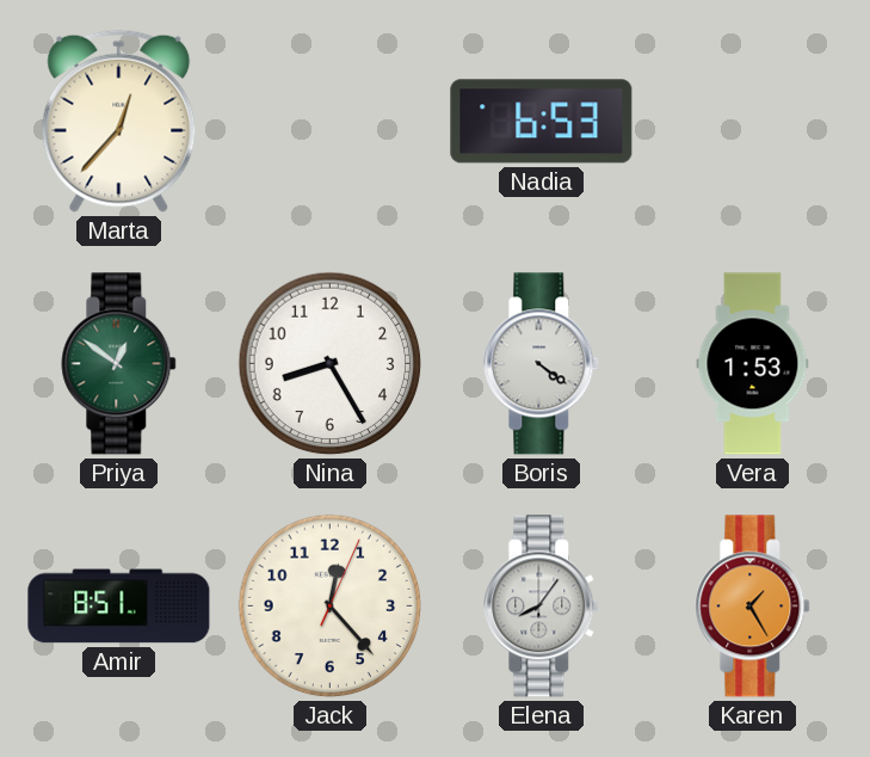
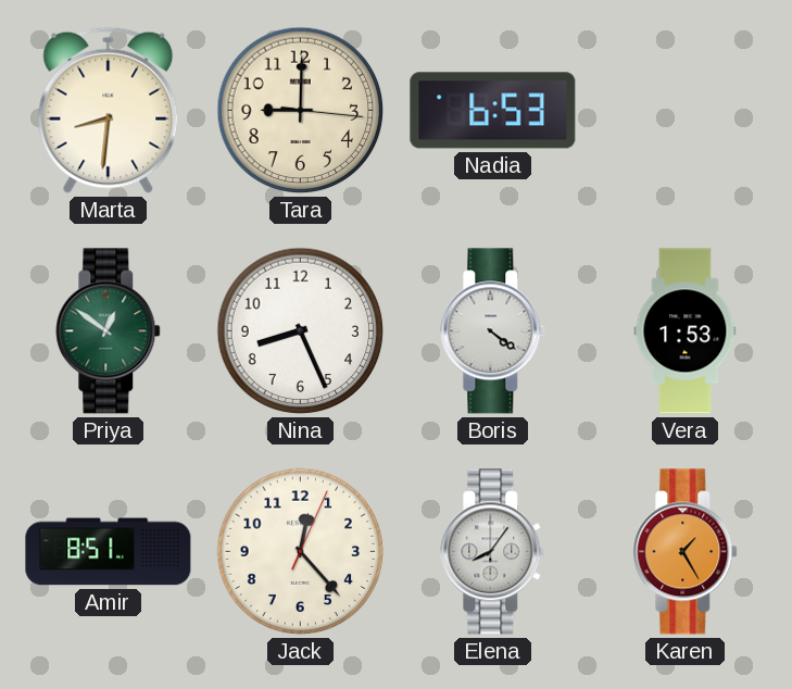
Marta: 12:37 -> 8:31
Tara: none -> 9:00
Nina: 8:25 -> 8:26
